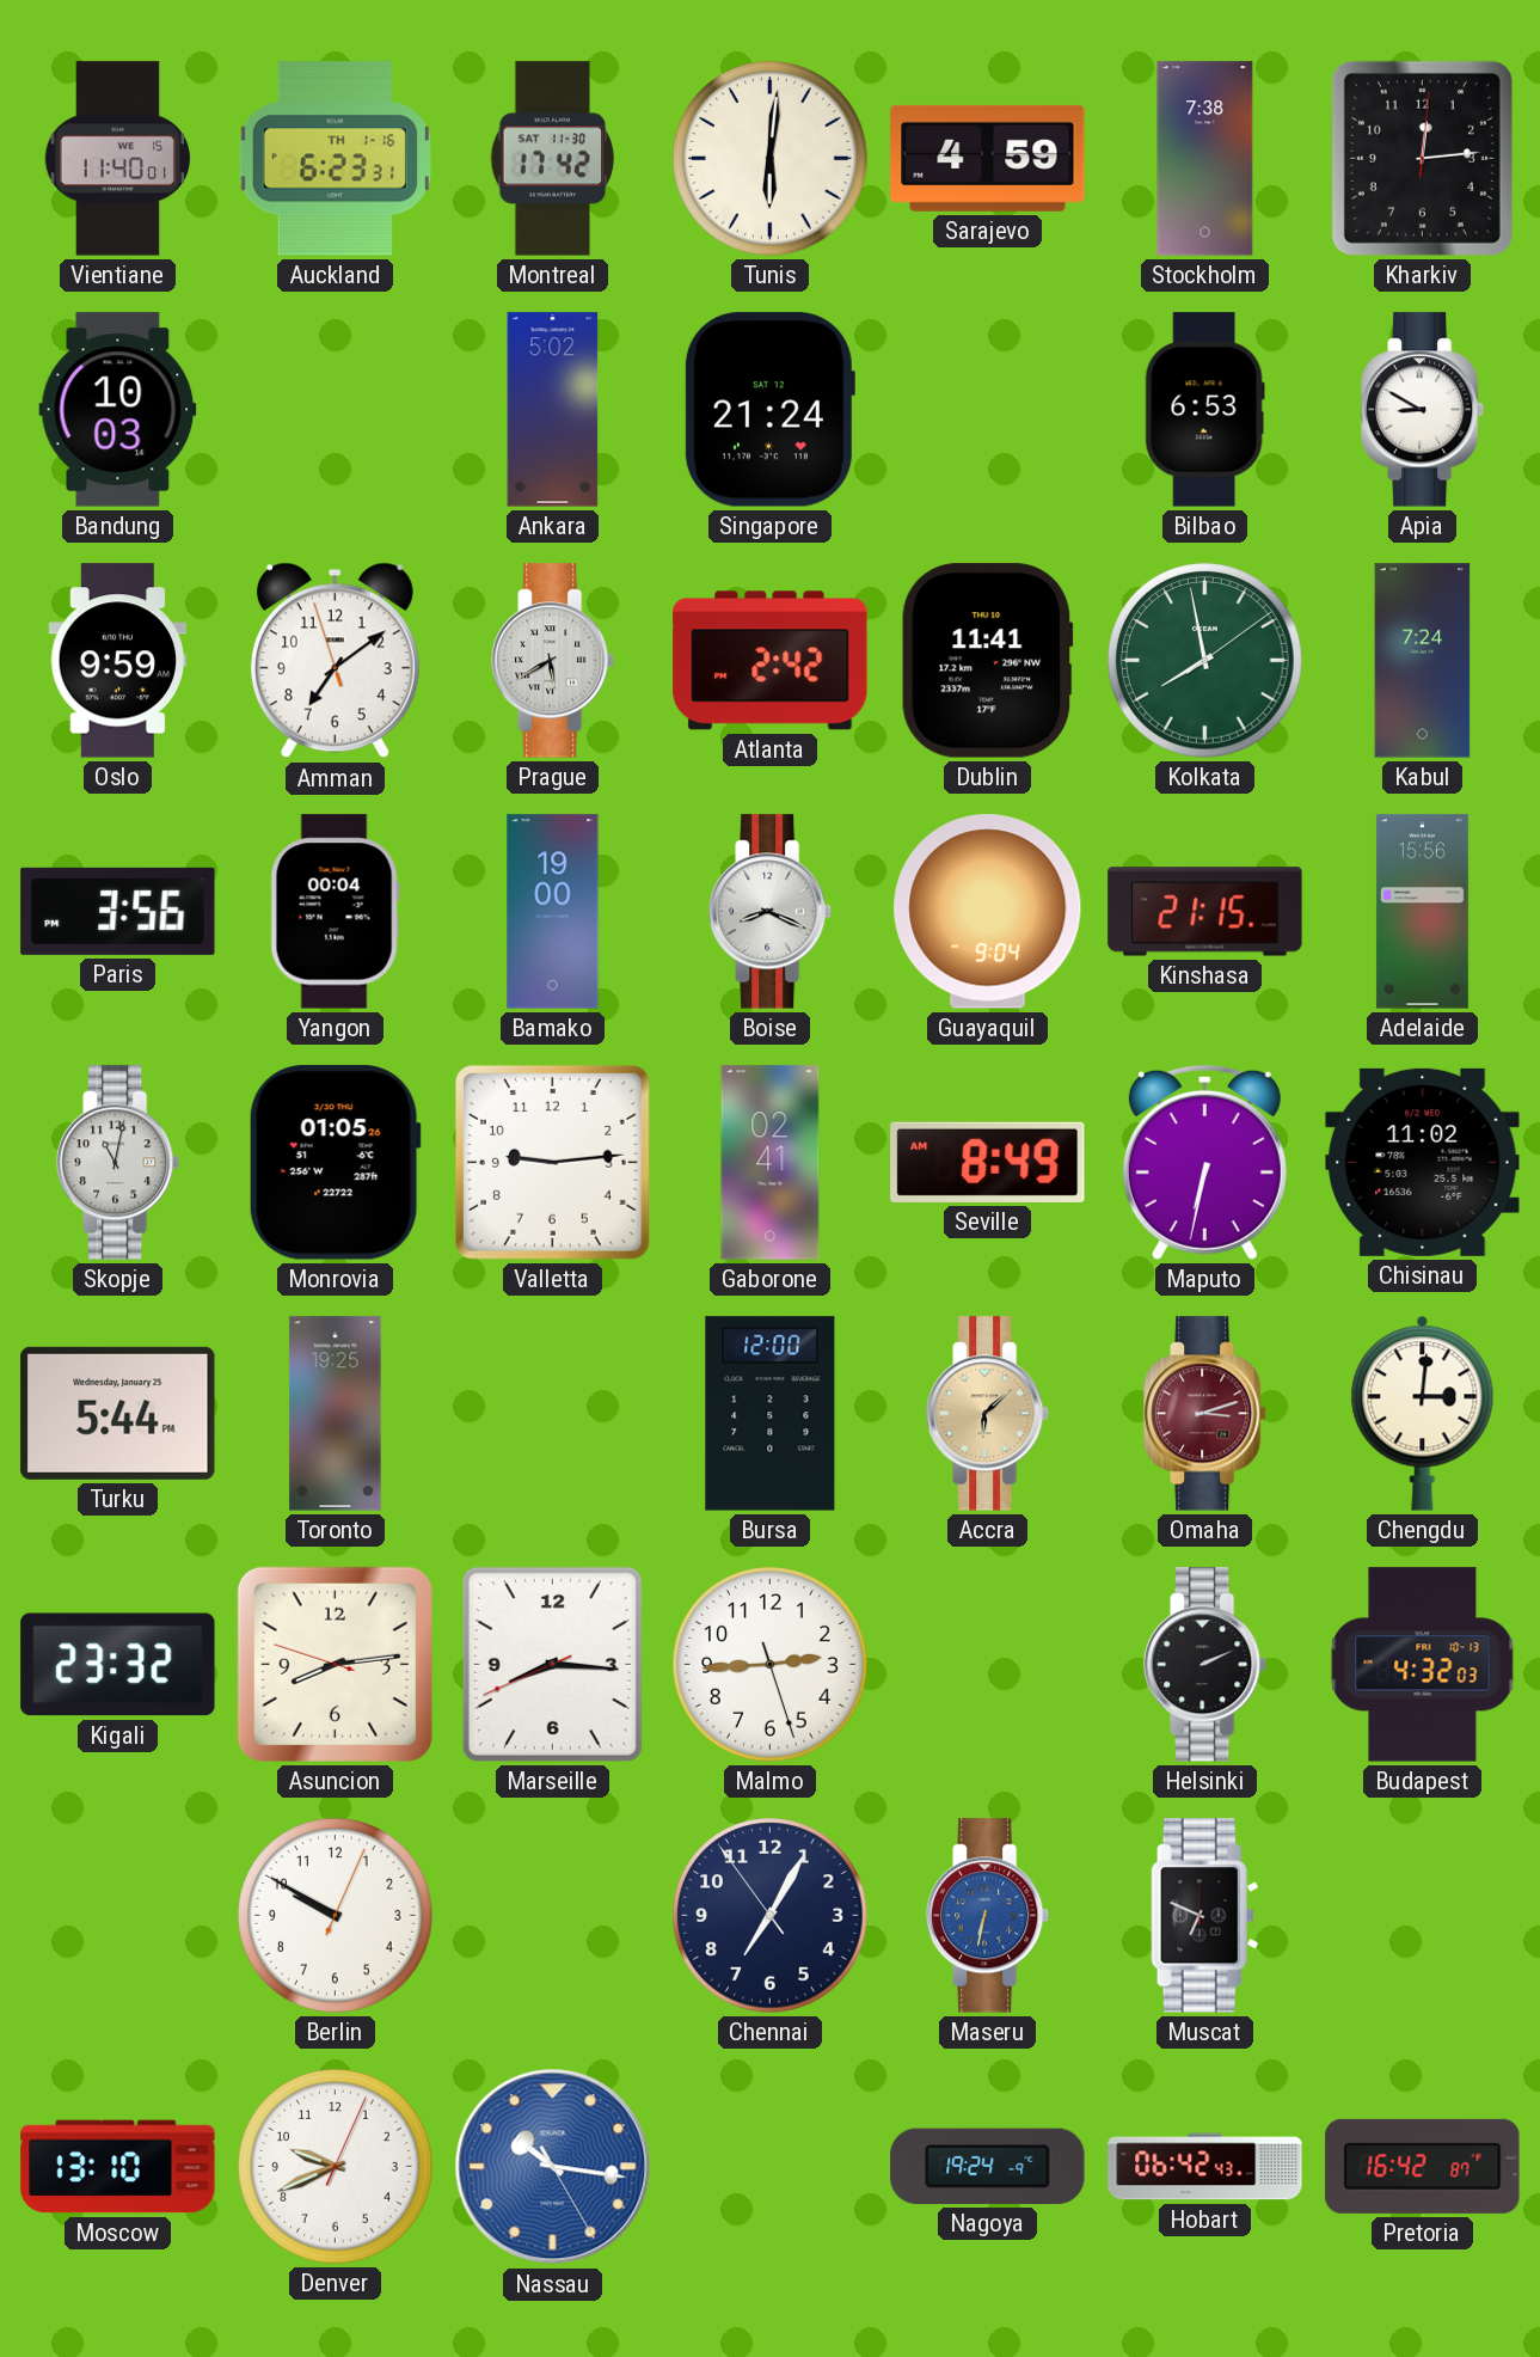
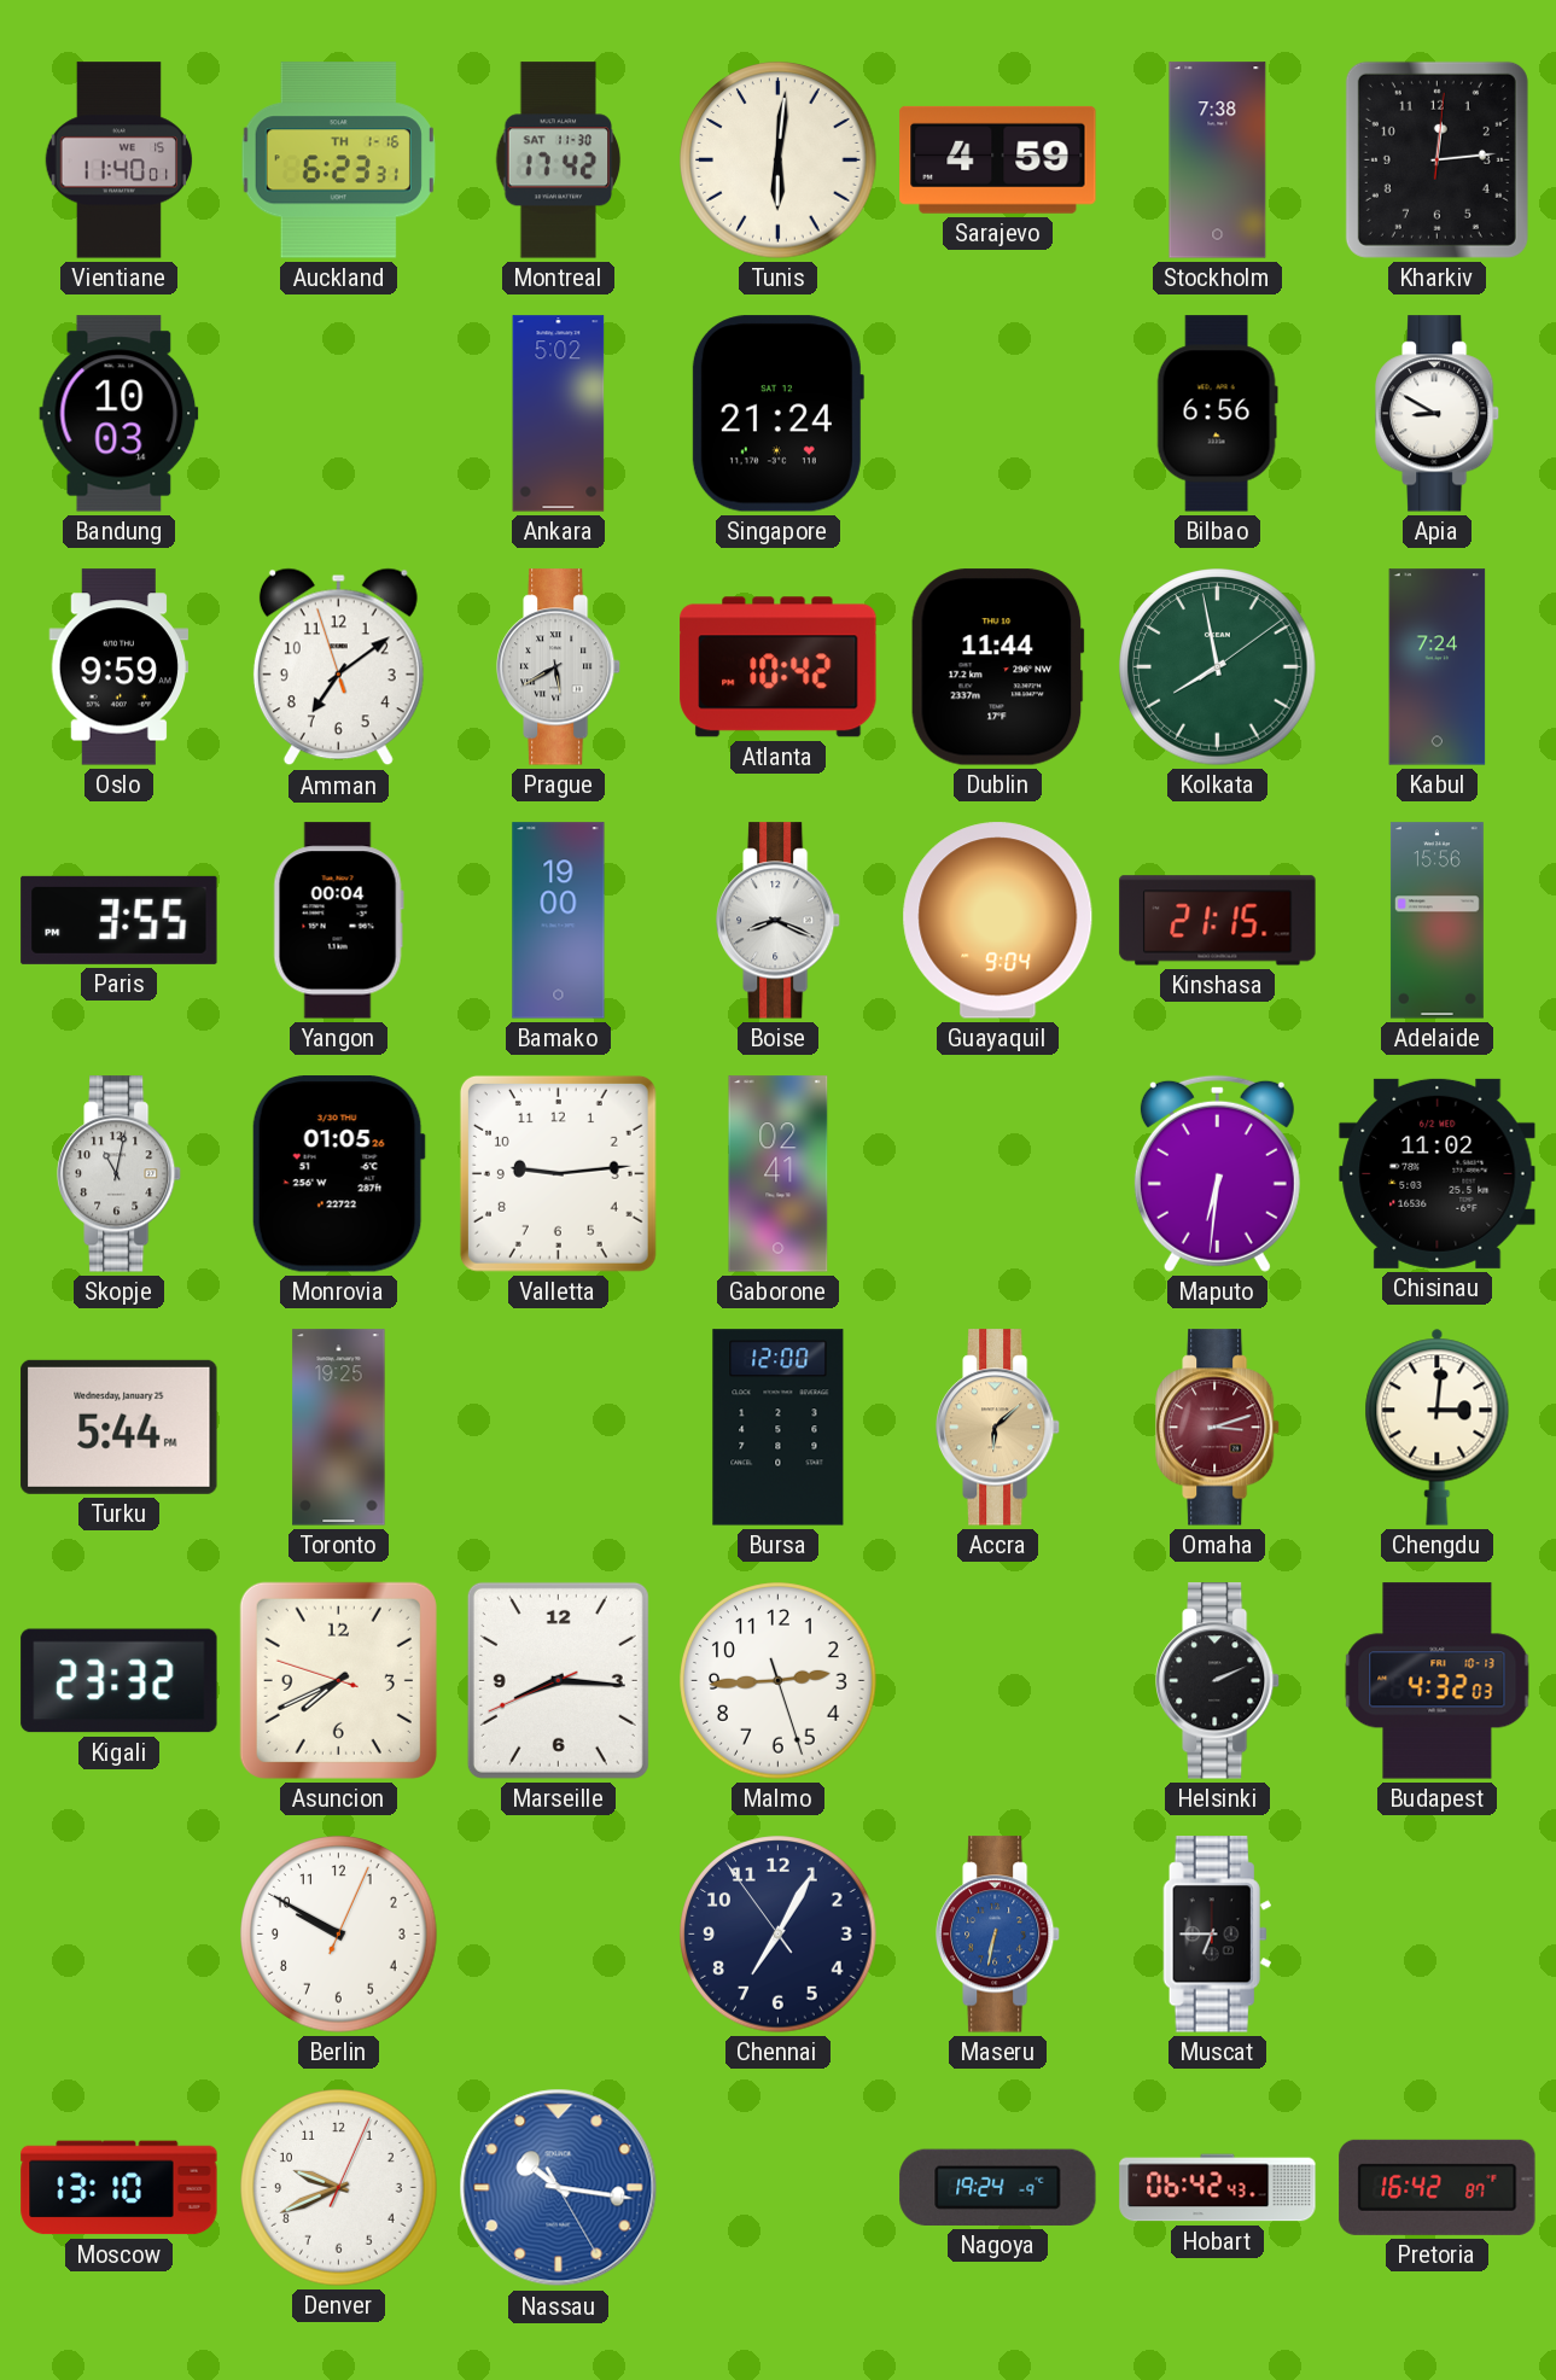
Bilbao: 6:53 -> 6:56
Atlanta: 2:42 -> 10:42
Dublin: 11:41 -> 11:44
Paris: 3:56 -> 3:55
Seville: 8:49 -> none
Maputo: 6:32 -> 6:31
Asuncion: 8:13 -> 7:40
Muscat: 6:49 -> 6:45
